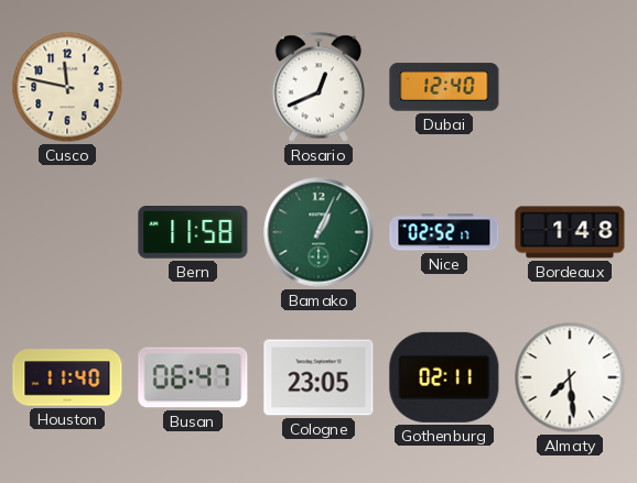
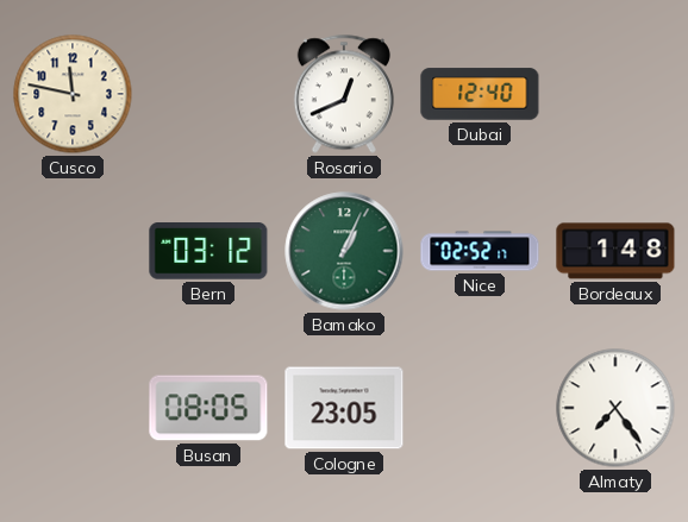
Bern: 11:58 -> 03:12
Houston: 11:40 -> none
Busan: 06:47 -> 08:05
Gothenburg: 02:11 -> none
Almaty: 7:29 -> 7:24
